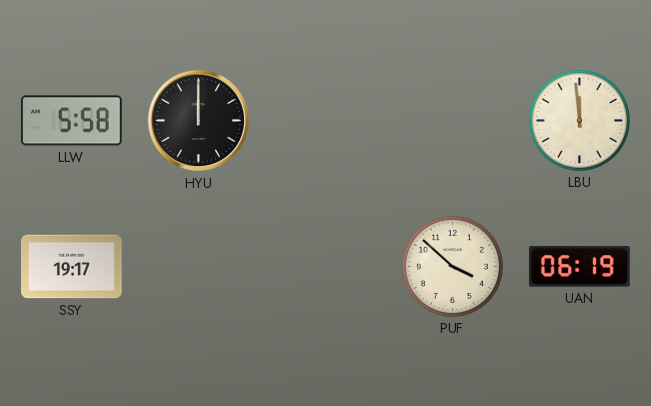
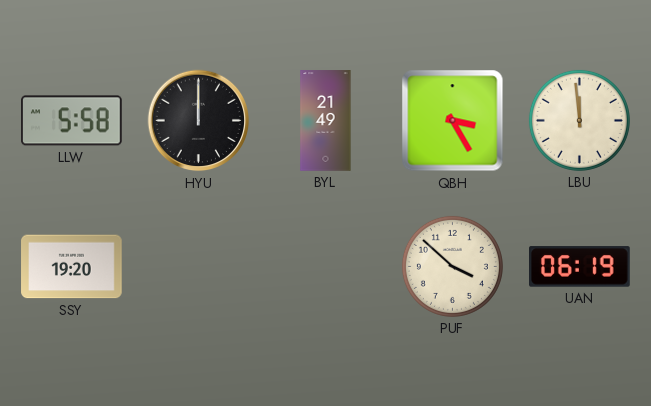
BYL: none -> 21:49
QBH: none -> 3:25
SSY: 19:17 -> 19:20
